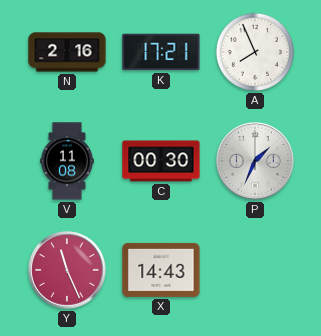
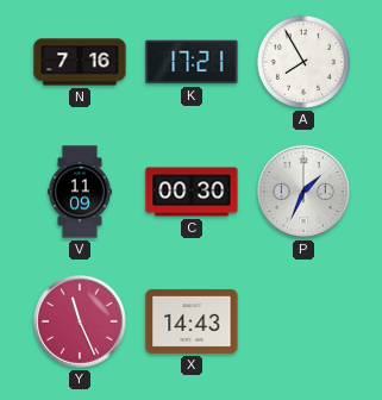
N: 2:16 -> 7:16
A: 7:56 -> 7:55
V: 11:08 -> 11:09
